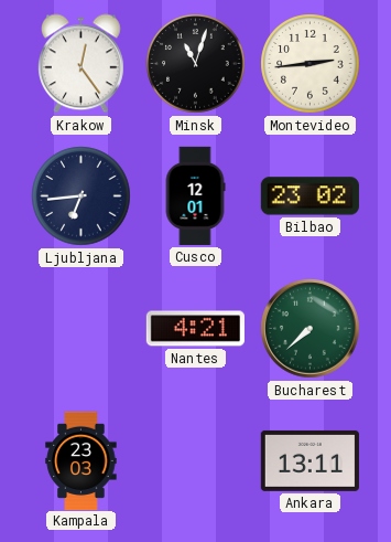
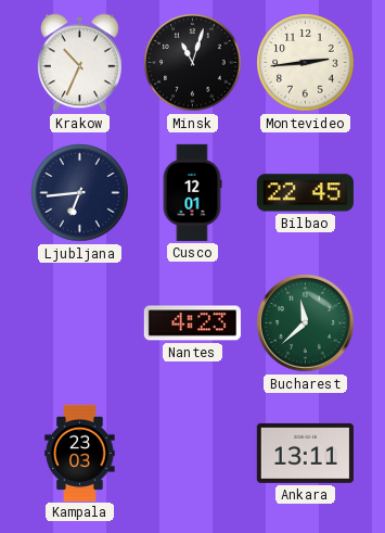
Krakow: 12:24 -> 10:34
Bilbao: 23:02 -> 22:45
Nantes: 4:21 -> 4:23
Bucharest: 7:38 -> 11:38
